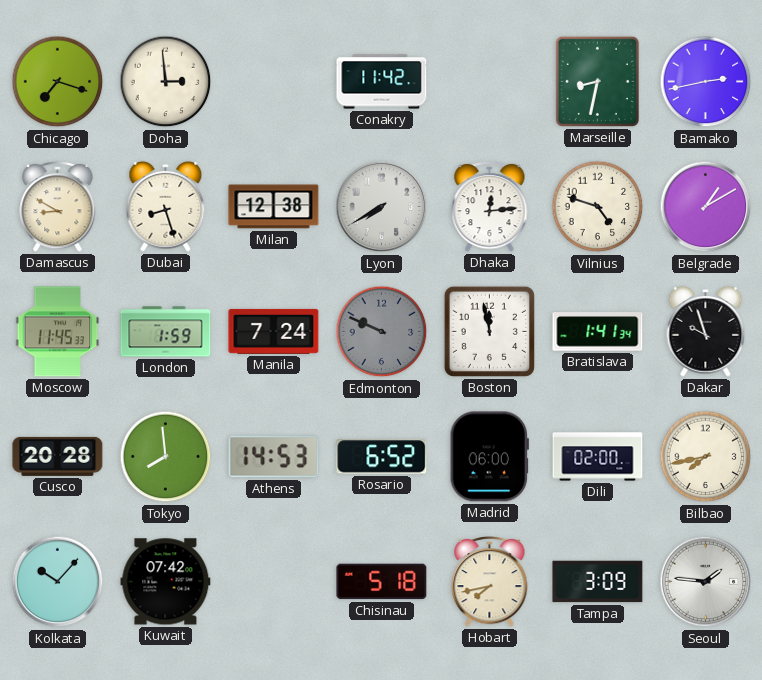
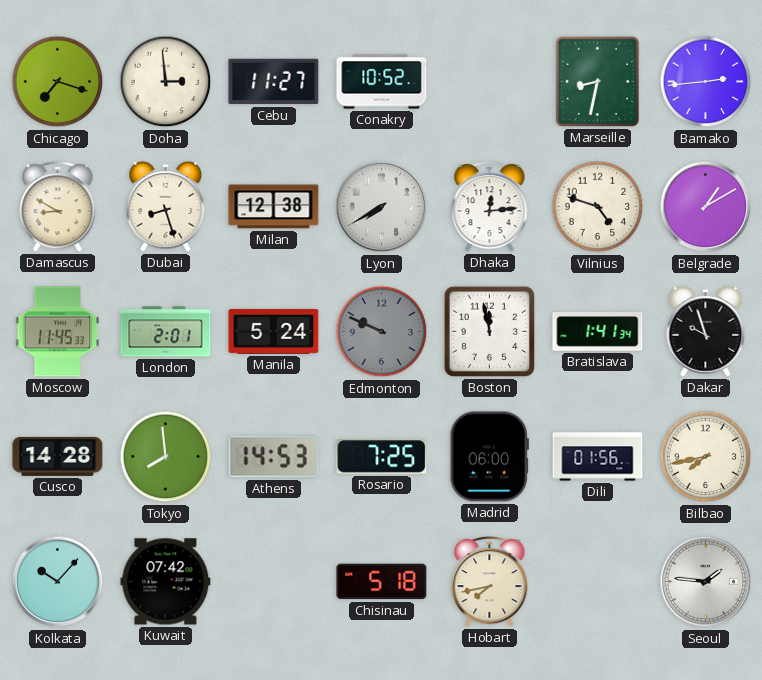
Cebu: none -> 11:27
Conakry: 11:42 -> 10:52
Bamako: 2:43 -> 2:44
London: 1:59 -> 2:01
Manila: 7:24 -> 5:24
Cusco: 20:28 -> 14:28
Rosario: 6:52 -> 7:25
Dili: 02:00 -> 01:56
Tampa: 3:09 -> none
